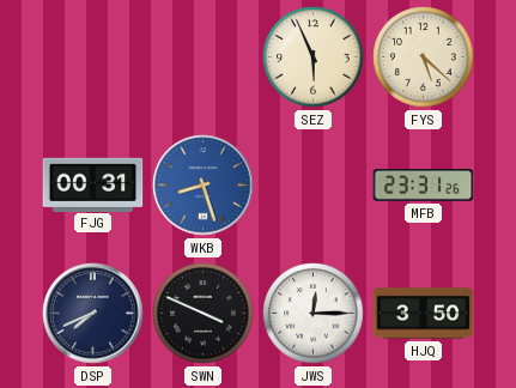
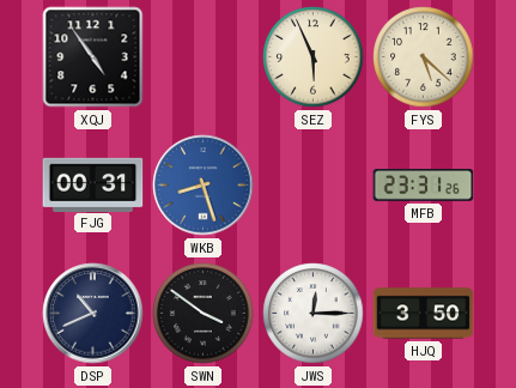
XQJ: none -> 4:54
DSP: 7:41 -> 10:41
SWN: 3:49 -> 3:51
